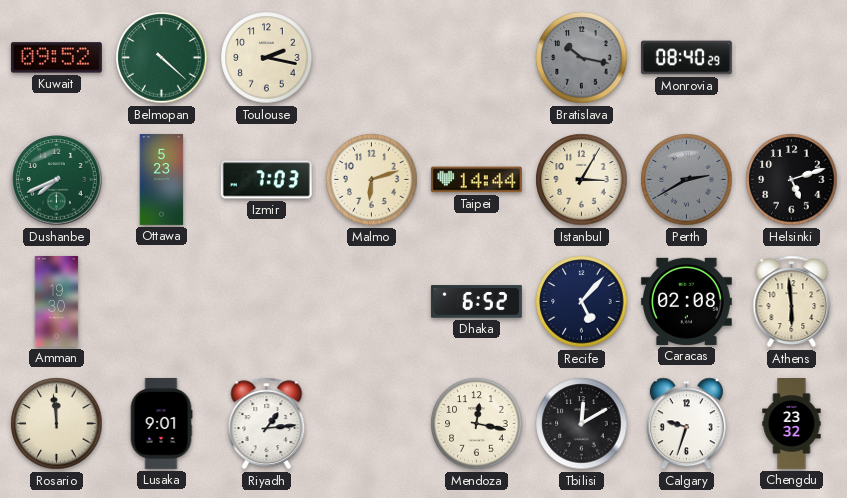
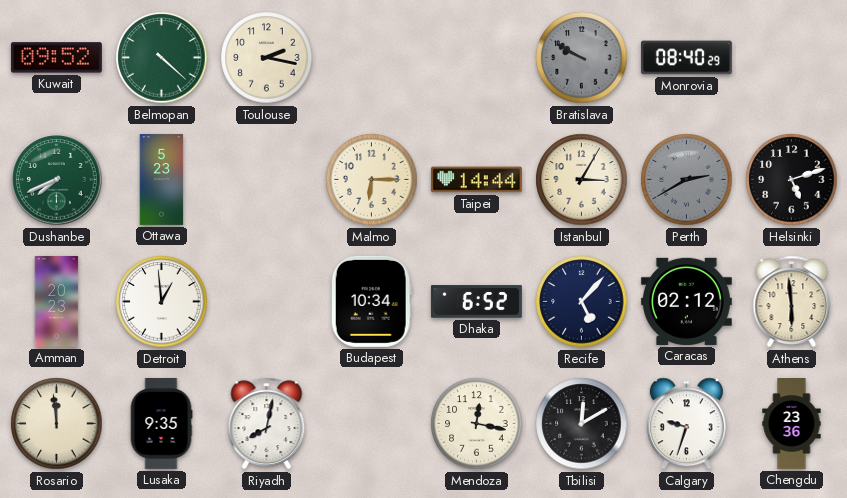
Bratislava: 10:17 -> 9:50
Izmir: 7:03 -> none
Malmo: 6:12 -> 6:15
Amman: 19:30 -> 20:23
Detroit: none -> 12:59
Budapest: none -> 10:34
Caracas: 02:08 -> 02:12
Lusaka: 9:01 -> 9:35
Riyadh: 1:14 -> 8:02
Chengdu: 23:32 -> 23:36
